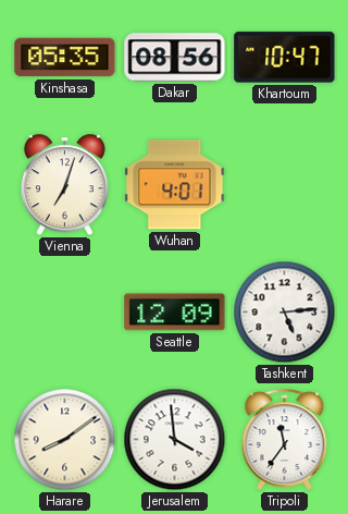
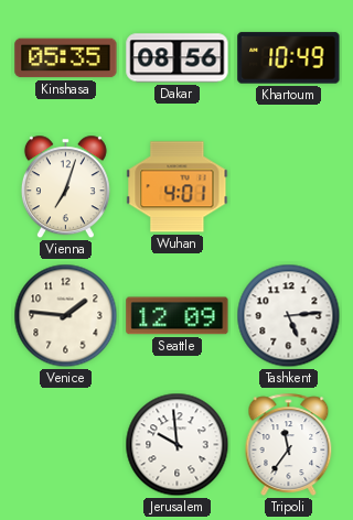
Khartoum: 10:47 -> 10:49
Venice: none -> 1:46
Harare: 8:09 -> none
Jerusalem: 3:59 -> 9:59
